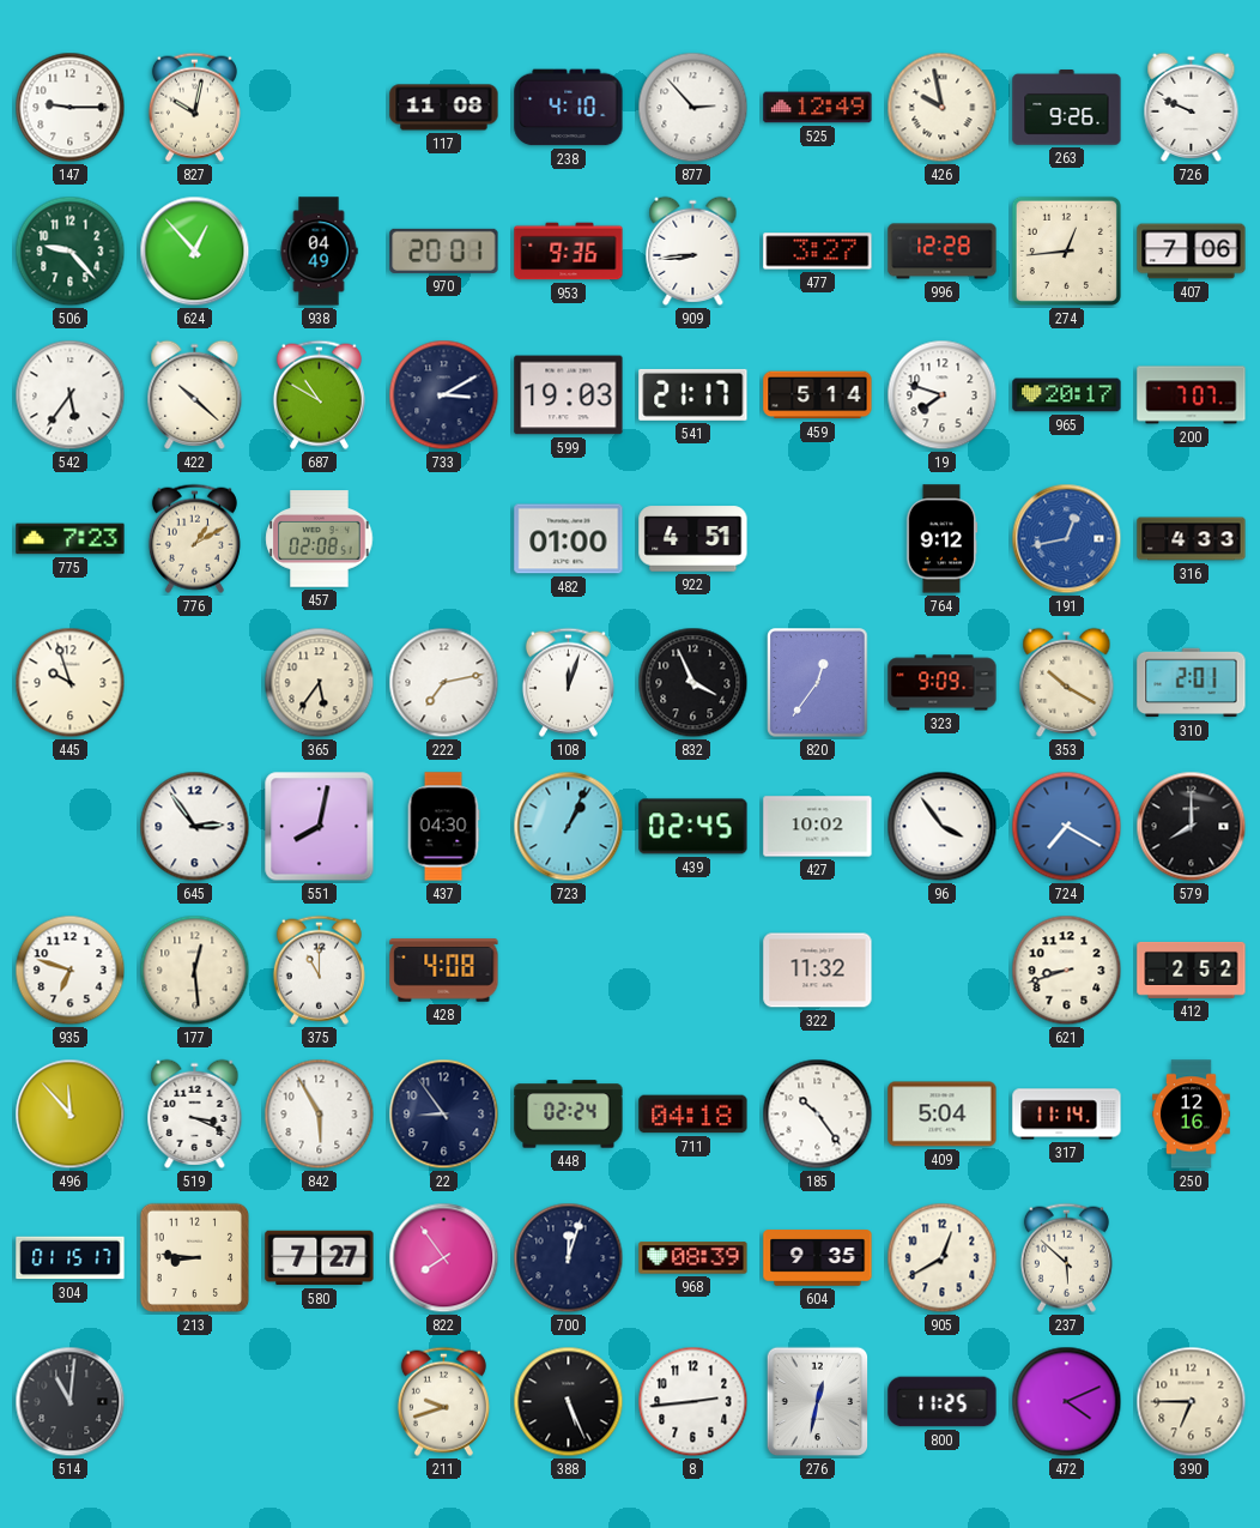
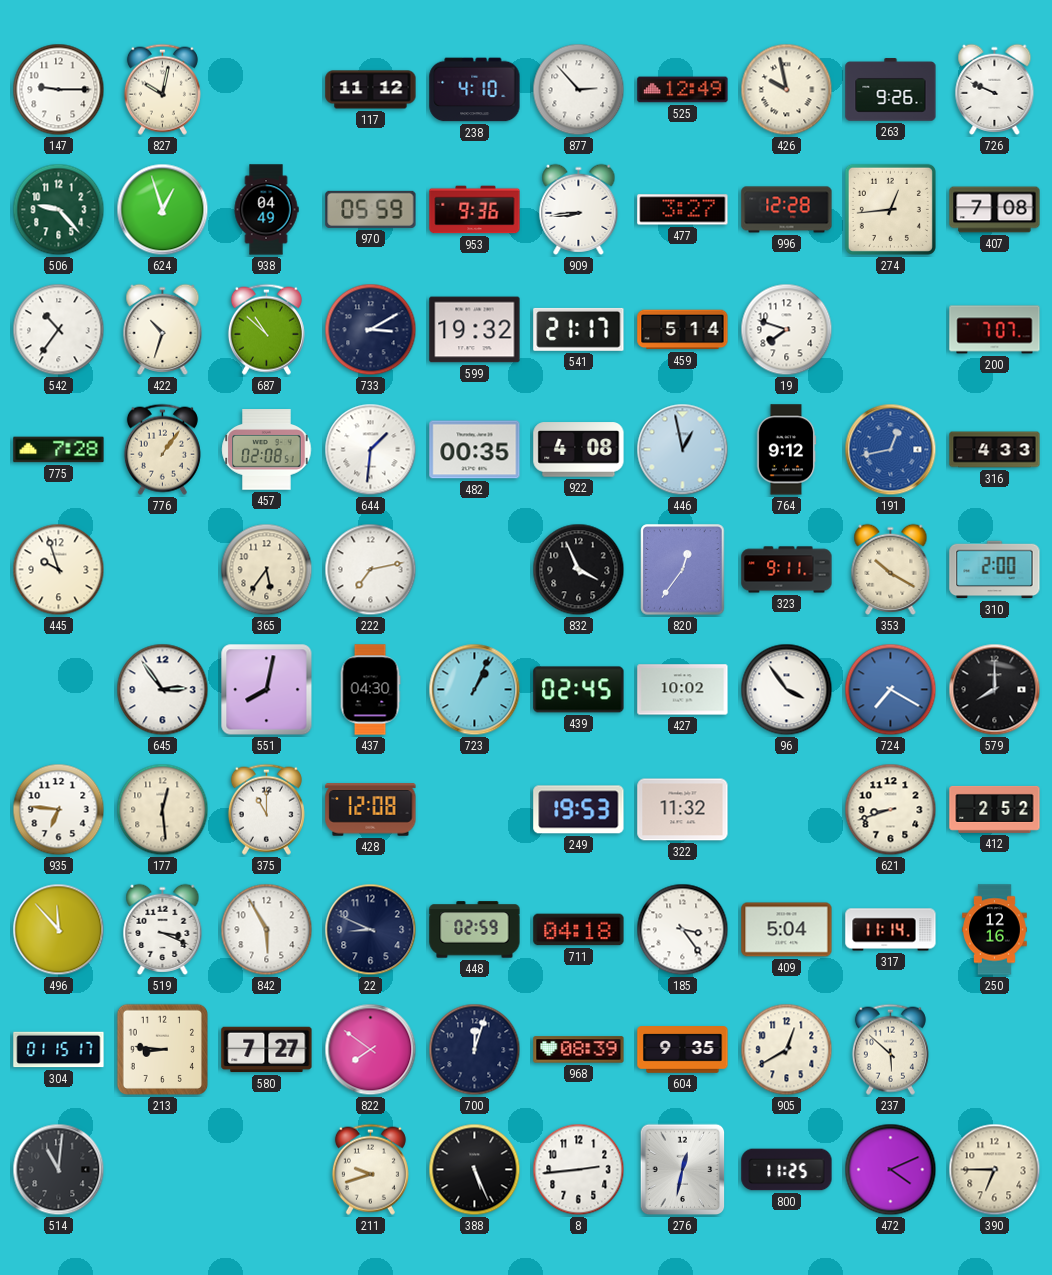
117: 11:08 -> 11:12
624: 12:53 -> 12:57
970: 20:01 -> 05:59
407: 7:06 -> 7:08
542: 5:36 -> 10:36
422: 10:22 -> 10:33
687: 10:50 -> 10:52
599: 19:03 -> 19:32
965: 20:17 -> none
775: 7:23 -> 7:28
776: 1:10 -> 1:06
644: none -> 1:31
482: 01:00 -> 00:35
922: 4:51 -> 4:08
446: none -> 12:58
108: 12:03 -> none
323: 9:09 -> 9:11
310: 2:01 -> 2:00
935: 6:48 -> 6:46
428: 4:08 -> 12:08
249: none -> 19:53
22: 8:54 -> 8:49
448: 02:24 -> 02:59
185: 10:24 -> 3:24
822: 7:54 -> 7:51
